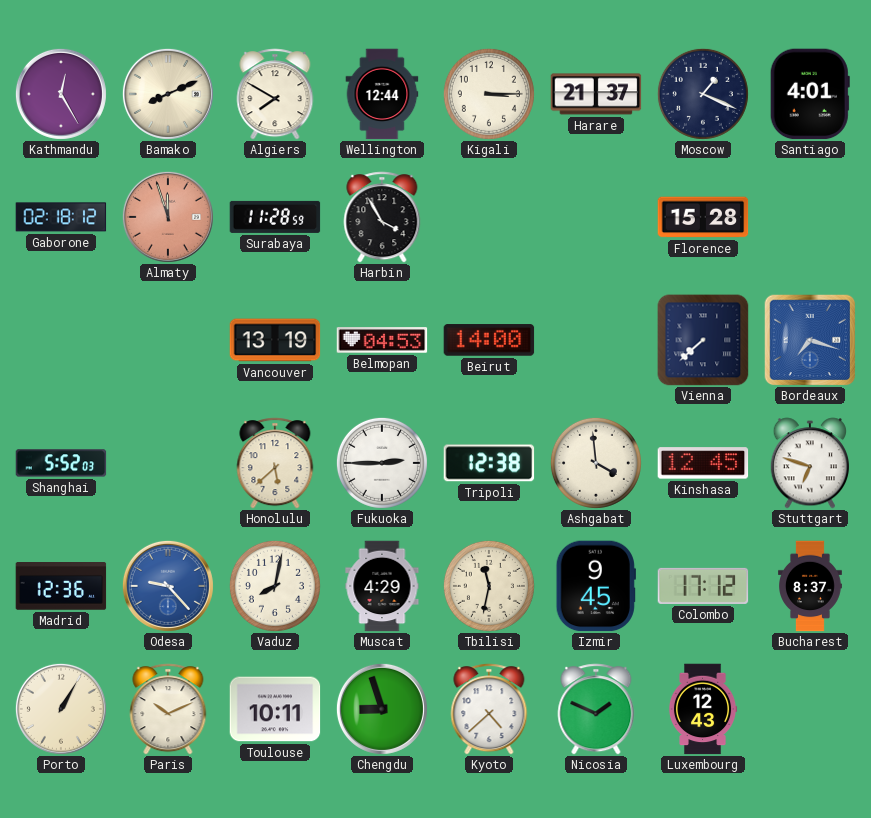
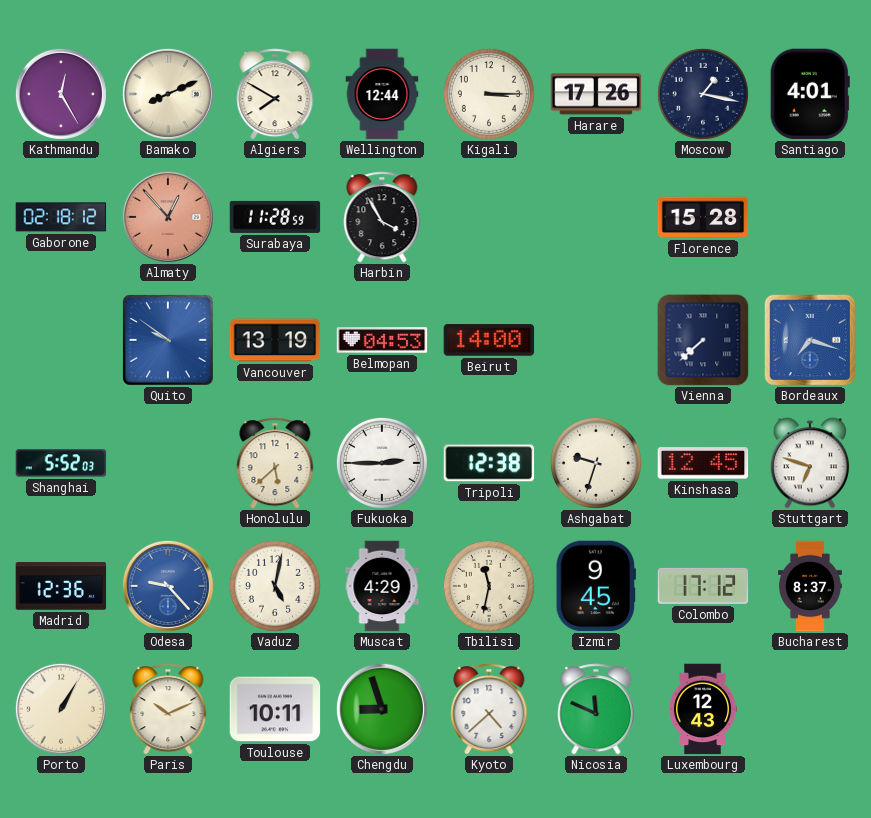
Harare: 21:37 -> 17:26
Moscow: 1:19 -> 1:17
Almaty: 11:57 -> 12:53
Quito: none -> 9:51
Ashgabat: 3:59 -> 9:33
Vaduz: 8:02 -> 5:02
Nicosia: 1:49 -> 11:49
